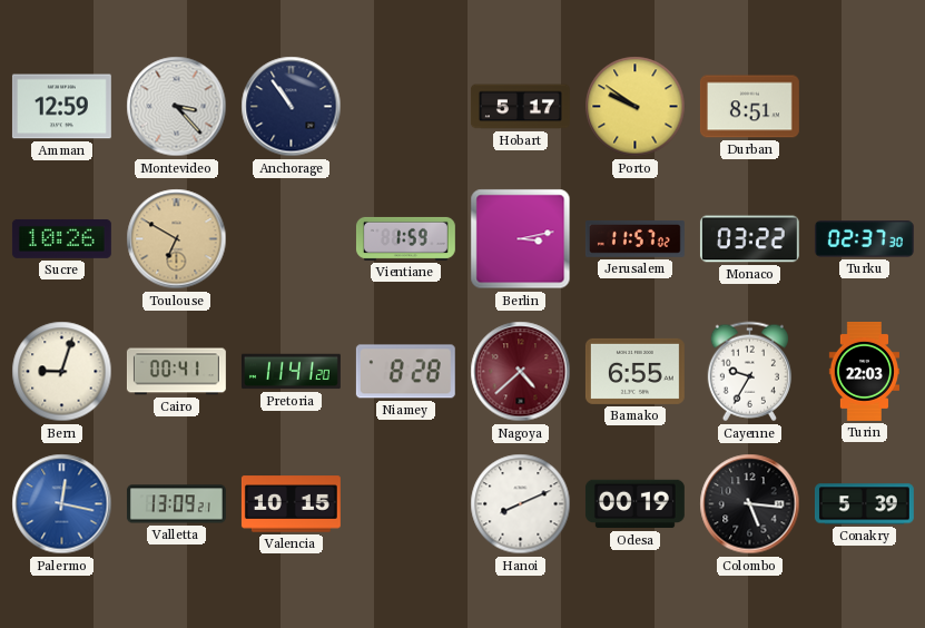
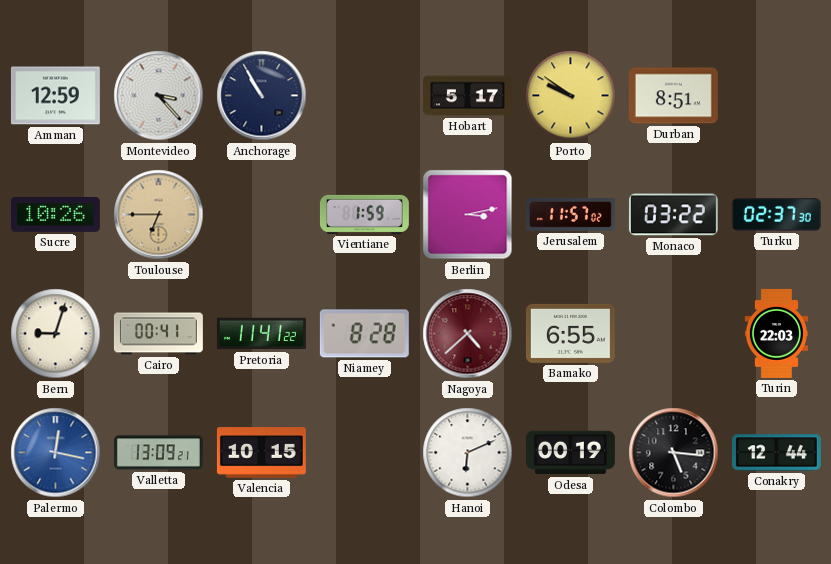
Anchorage: 10:54 -> 10:55
Toulouse: 6:50 -> 6:45
Pretoria: 11:41:20 -> 11:41:22
Cayenne: 9:35 -> none
Hanoi: 8:11 -> 6:11
Conakry: 5:39 -> 12:44
